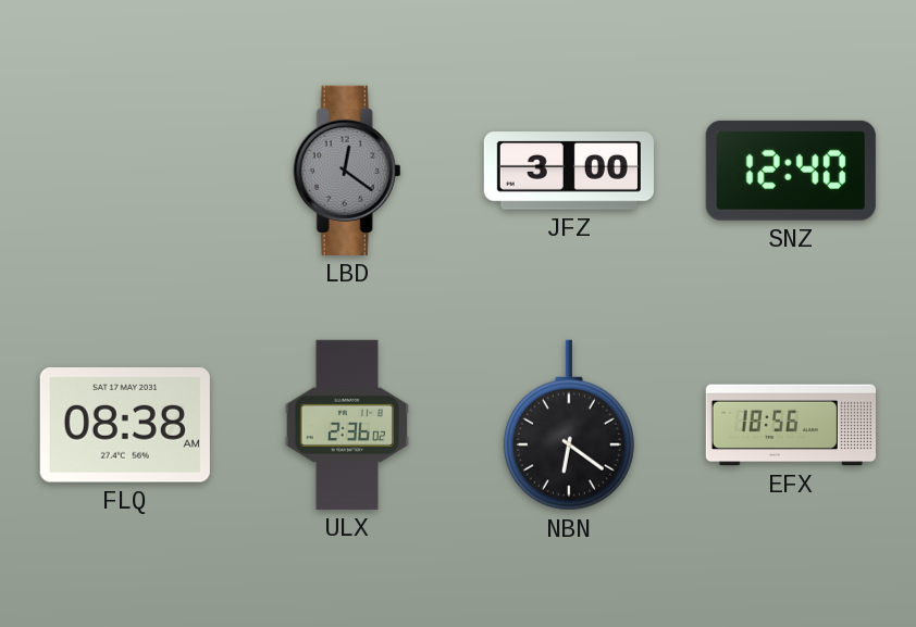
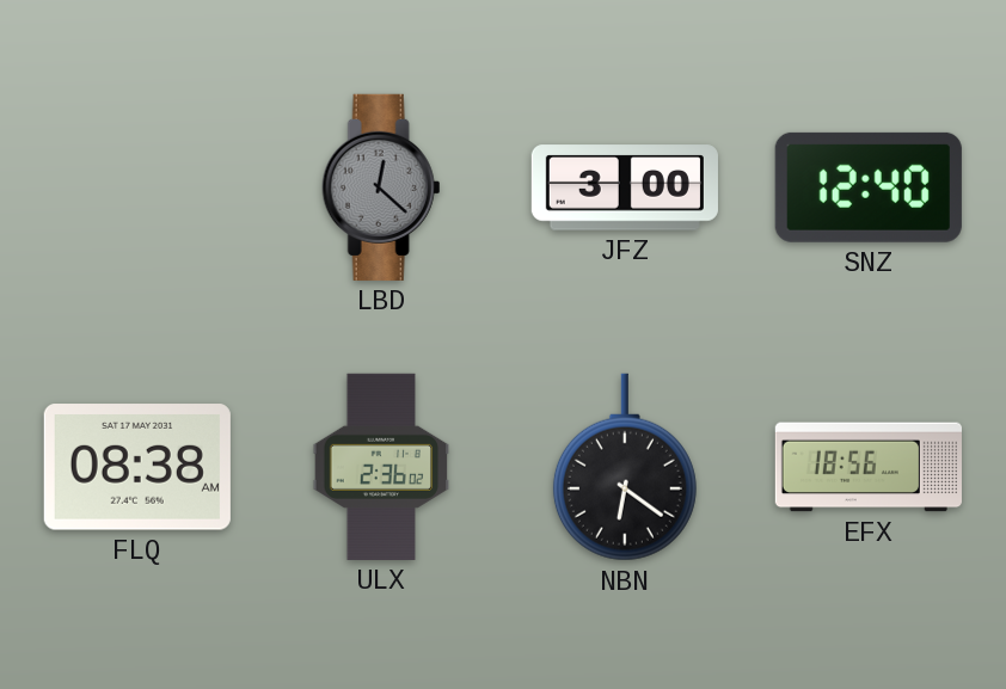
LBD: 12:21 -> 12:22
